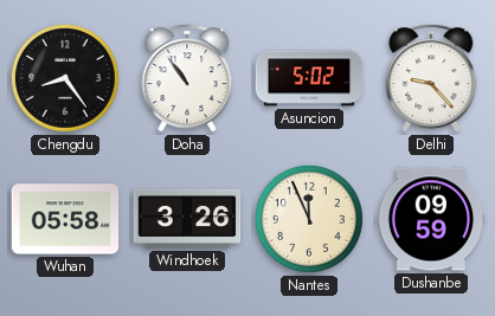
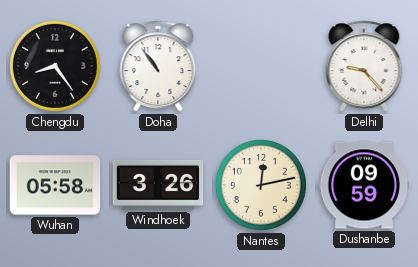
Asuncion: 5:02 -> none
Nantes: 11:56 -> 12:13
